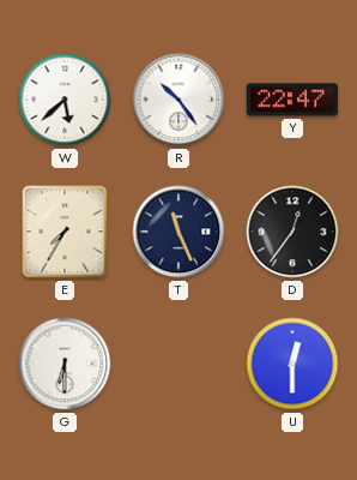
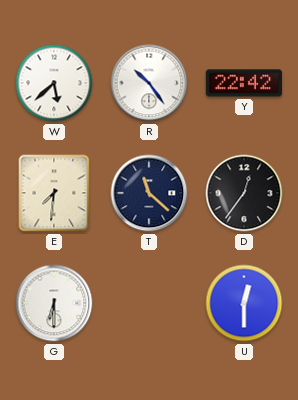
Y: 22:47 -> 22:42
E: 7:35 -> 7:31
T: 11:26 -> 11:22
